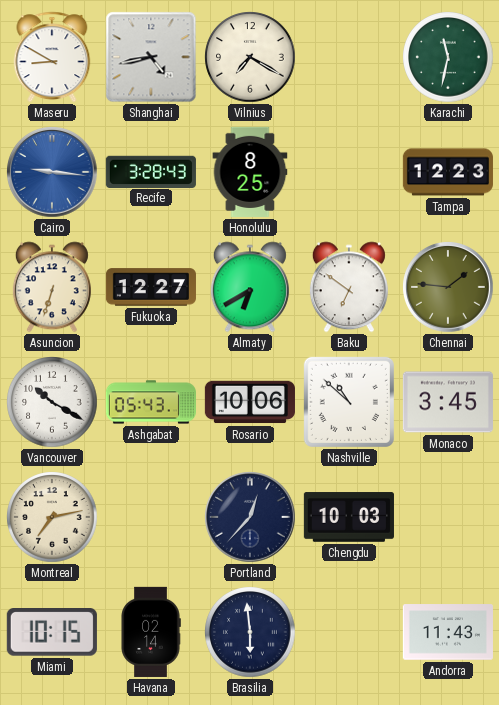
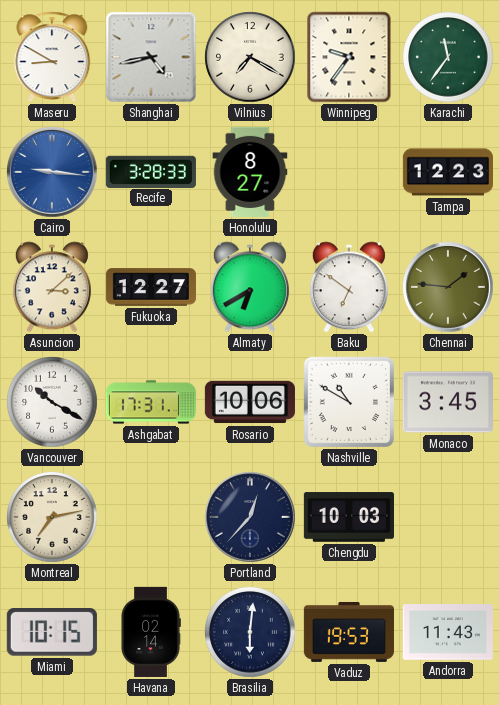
Winnipeg: none -> 9:36
Karachi: 11:32 -> 11:36
Recife: 3:28:43 -> 3:28:33
Honolulu: 8:25 -> 8:27
Asuncion: 6:33 -> 3:08
Ashgabat: 05:43 -> 17:31
Nashville: 10:52 -> 10:50
Brasilia: 5:59 -> 6:01
Vaduz: none -> 19:53
